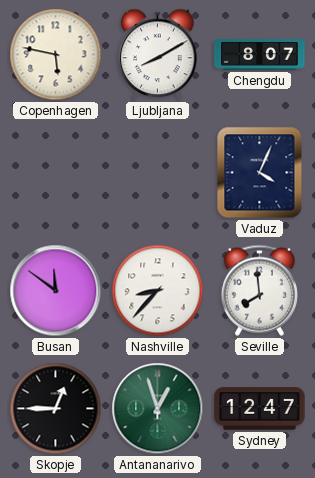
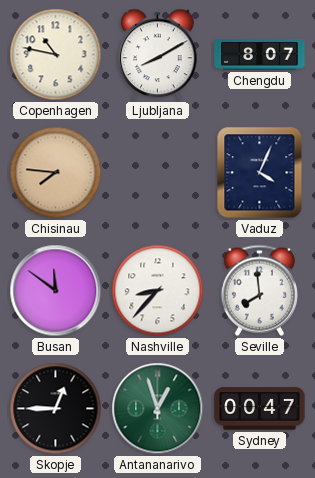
Copenhagen: 5:47 -> 10:47
Chisinau: none -> 7:46
Sydney: 12:47 -> 00:47
